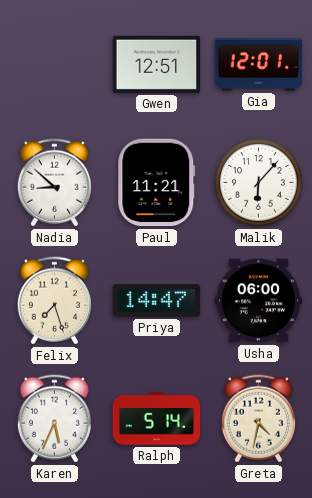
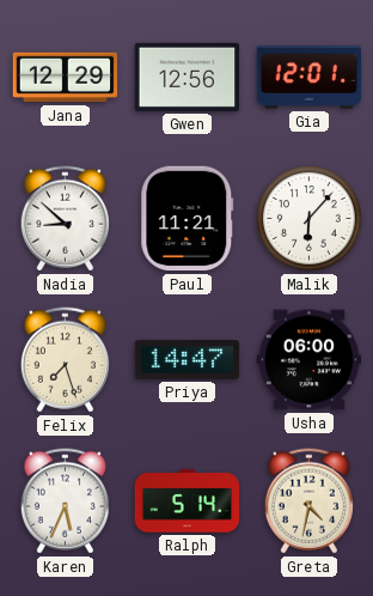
Jana: none -> 12:29
Gwen: 12:51 -> 12:56
